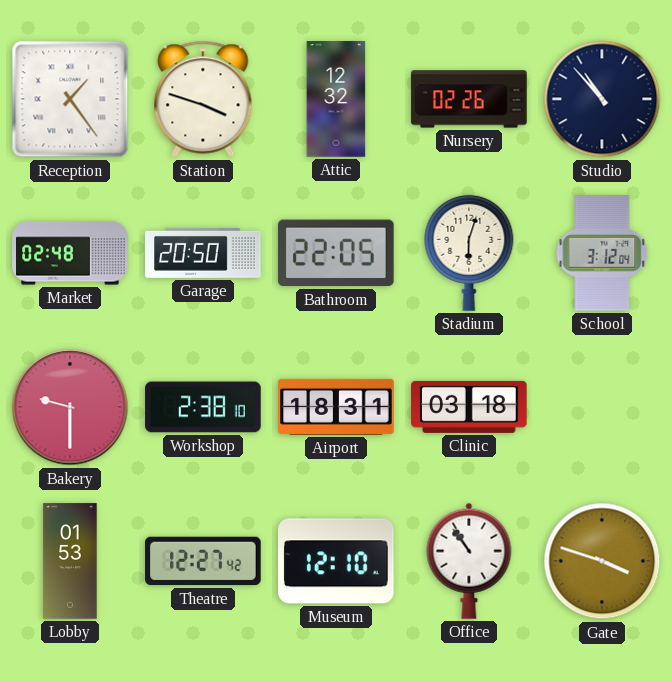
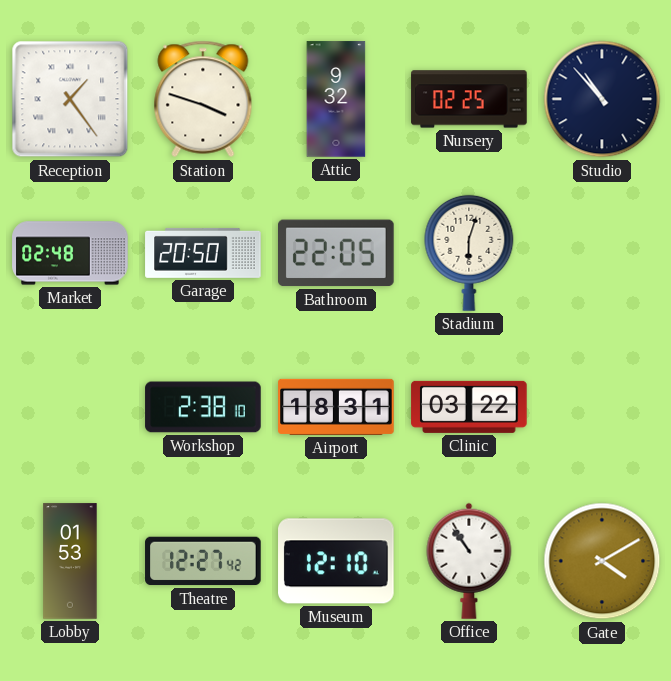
Attic: 12:32 -> 9:32
Nursery: 02:26 -> 02:25
School: 3:12 -> none
Bakery: 9:30 -> none
Clinic: 03:18 -> 03:22
Gate: 3:48 -> 4:10
